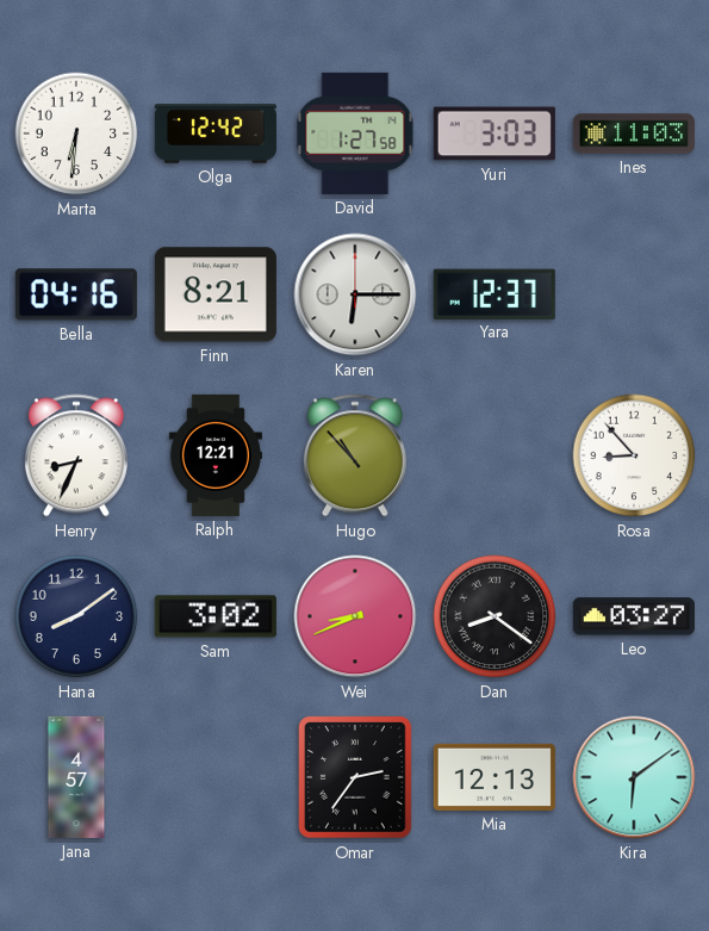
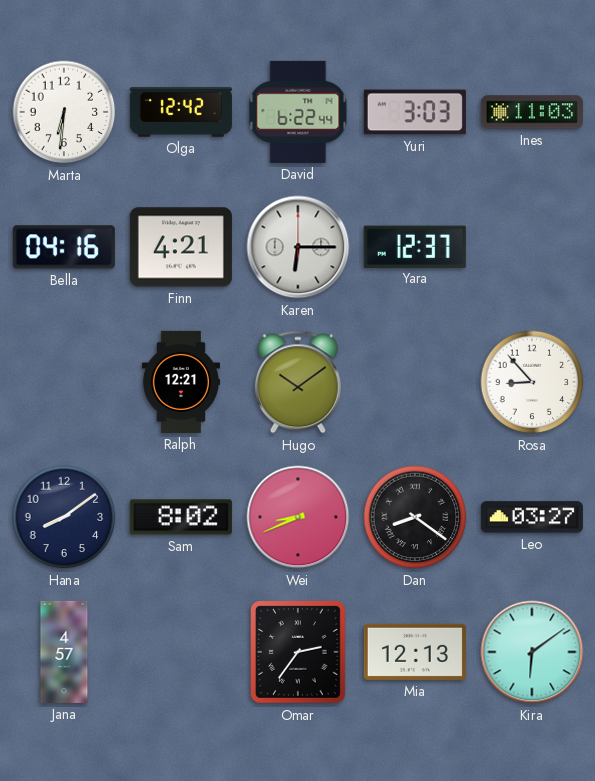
David: 1:27 -> 6:22
Finn: 8:21 -> 4:21
Henry: 8:34 -> none
Hugo: 10:53 -> 10:09
Sam: 3:02 -> 8:02
